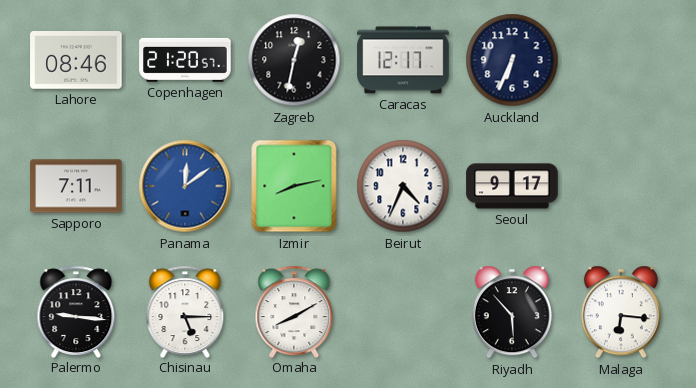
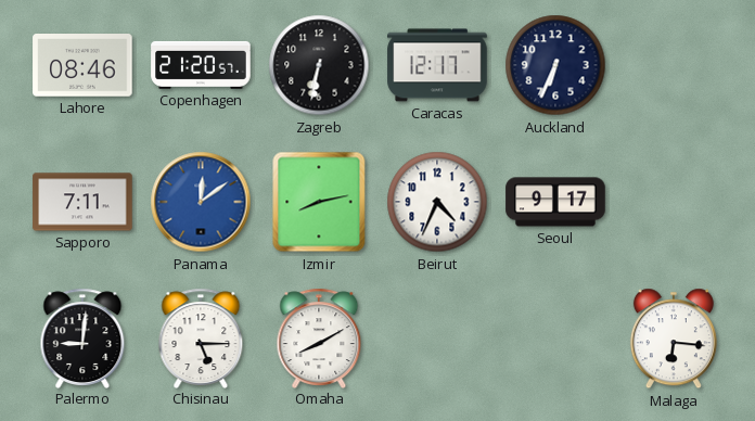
Zagreb: 12:32 -> 6:32
Palermo: 9:16 -> 9:01
Riyadh: 5:53 -> none
